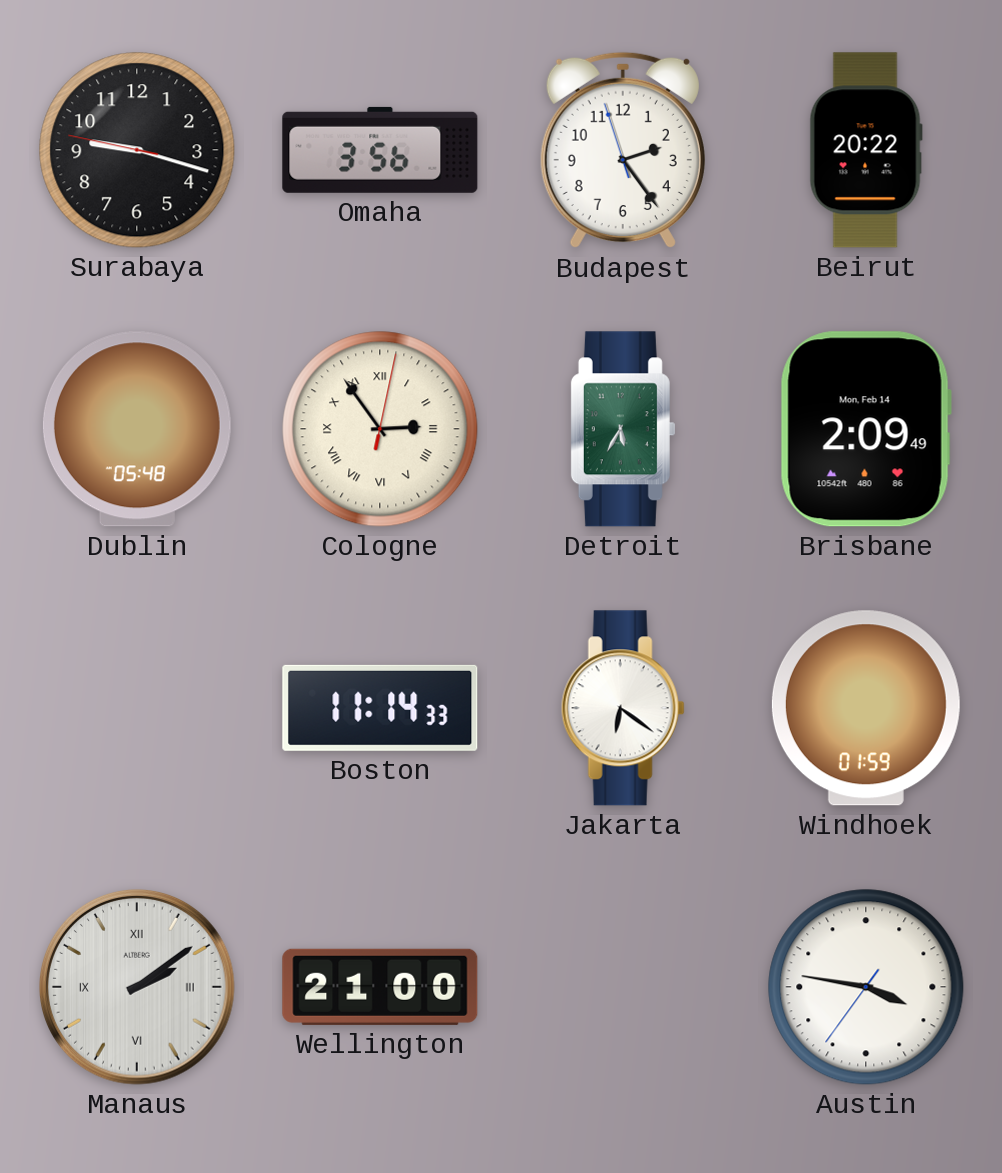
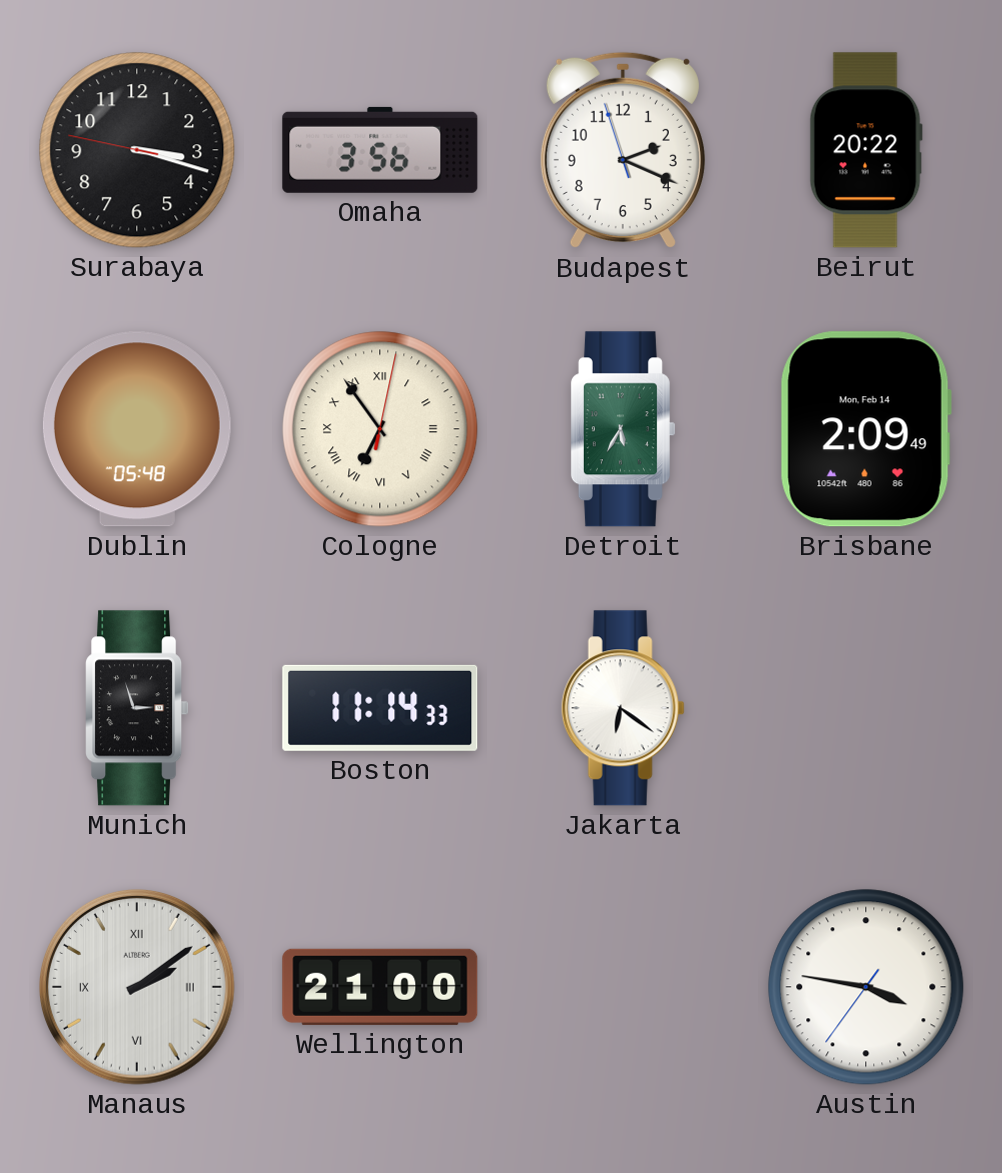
Surabaya: 9:17 -> 3:17
Budapest: 2:23 -> 2:18
Cologne: 2:54 -> 6:54
Munich: none -> 2:57
Windhoek: 01:59 -> none
